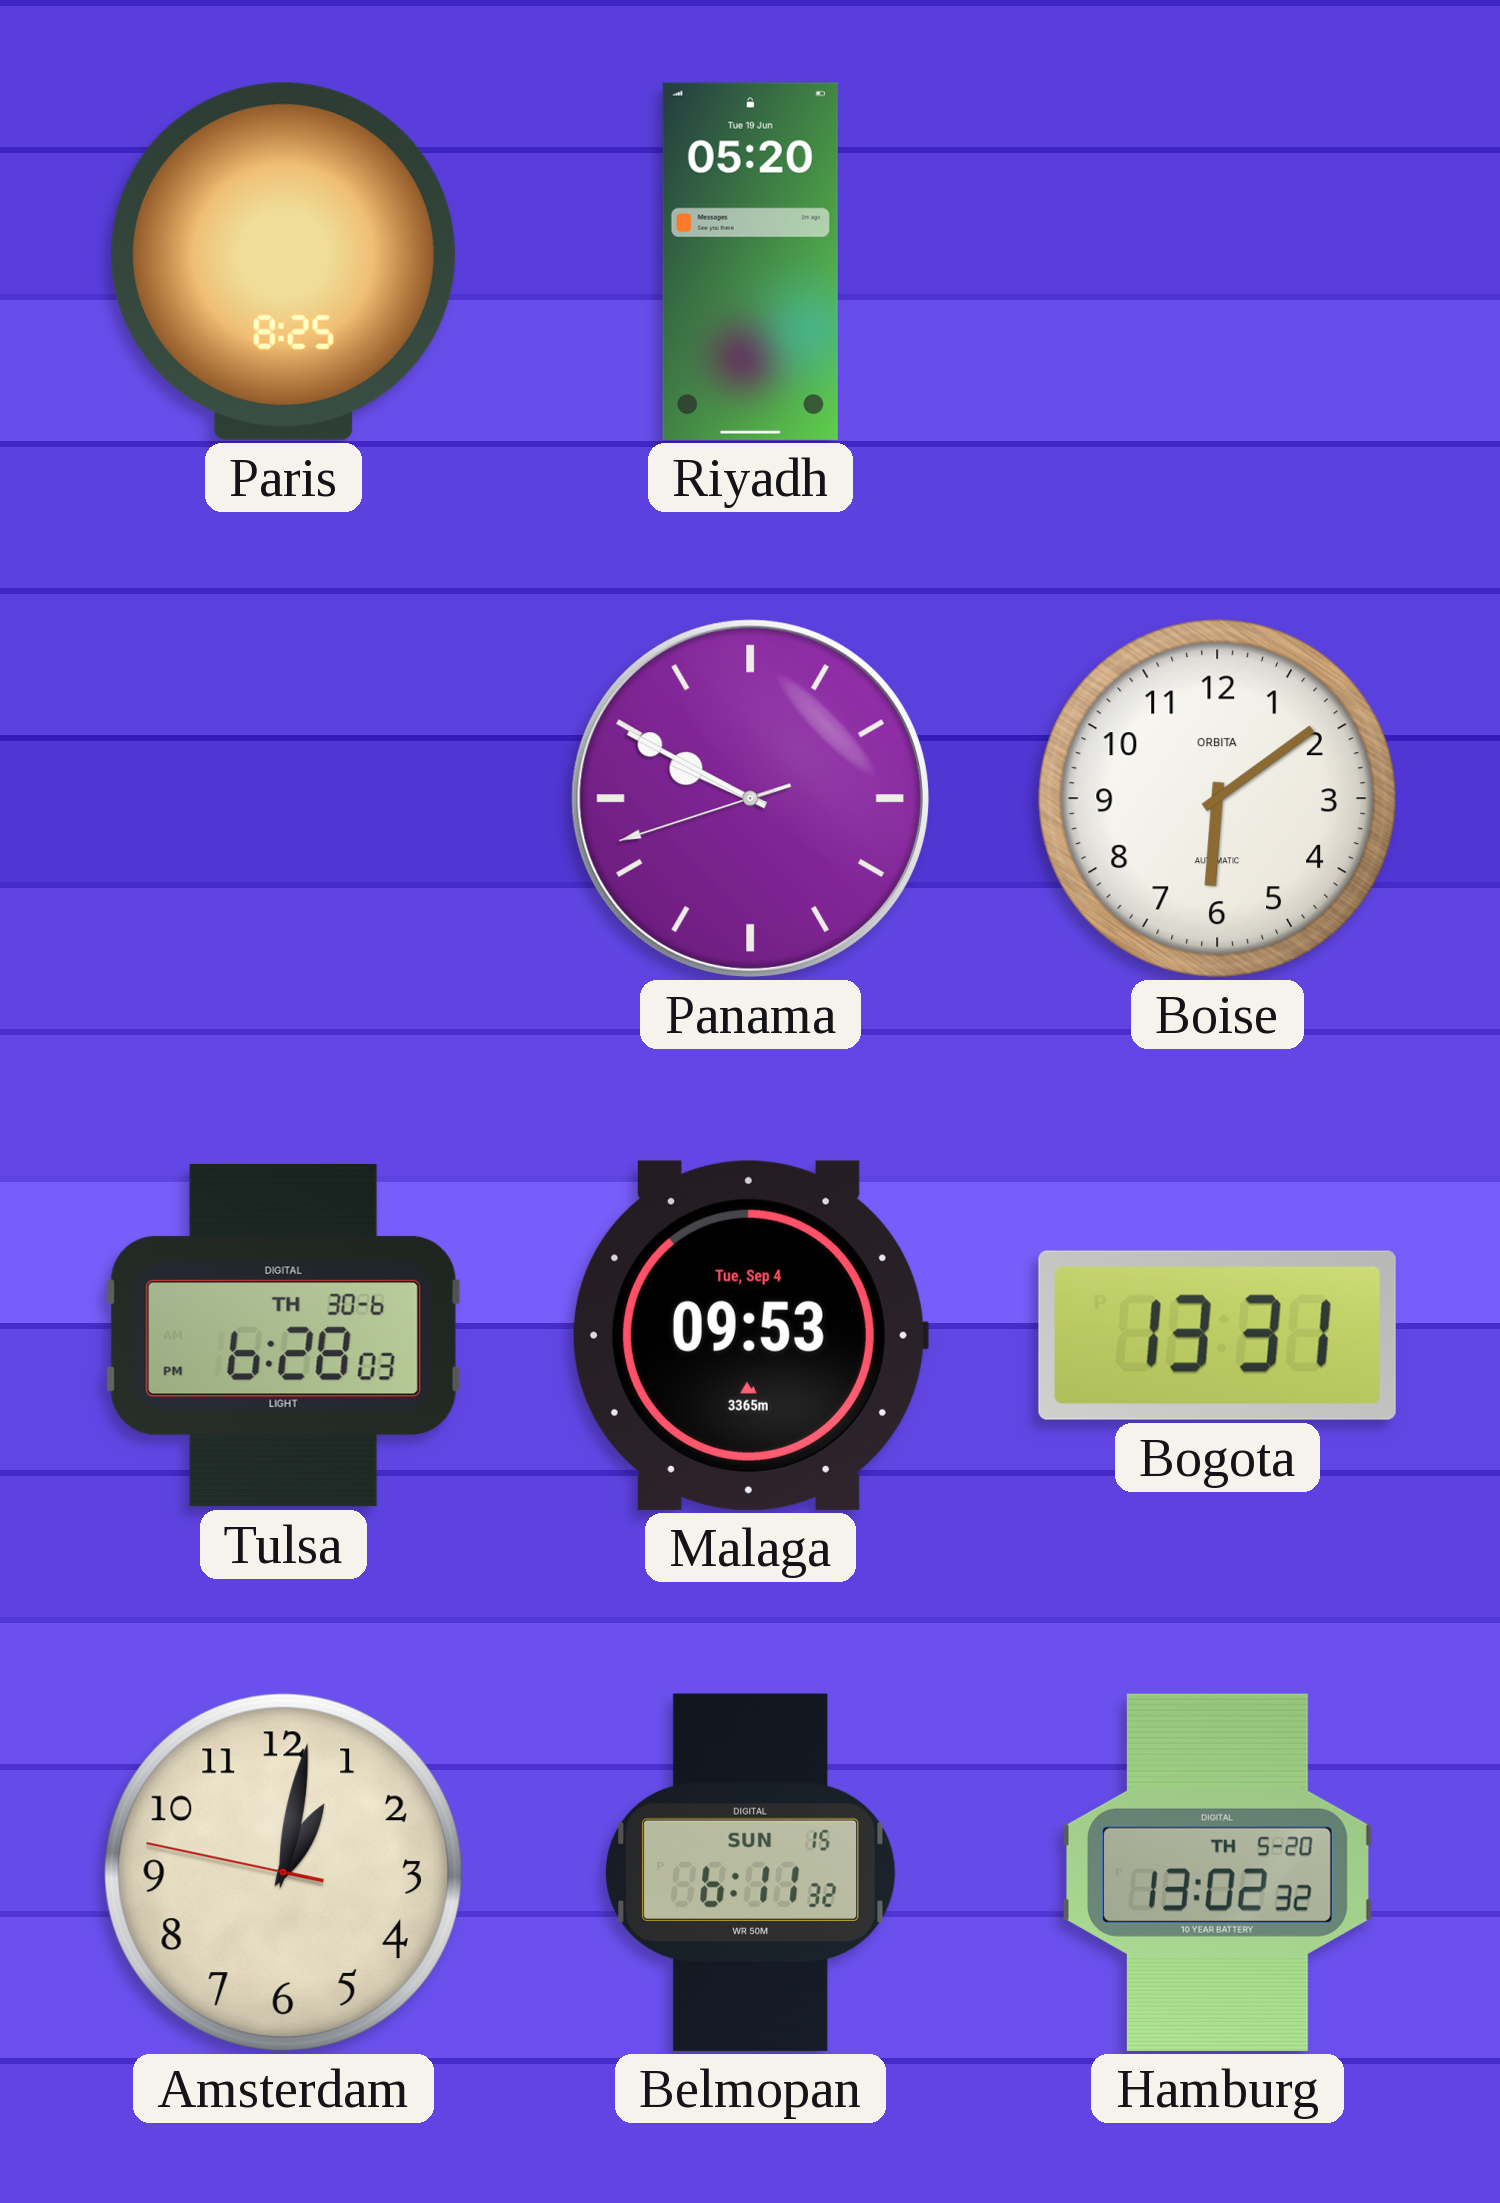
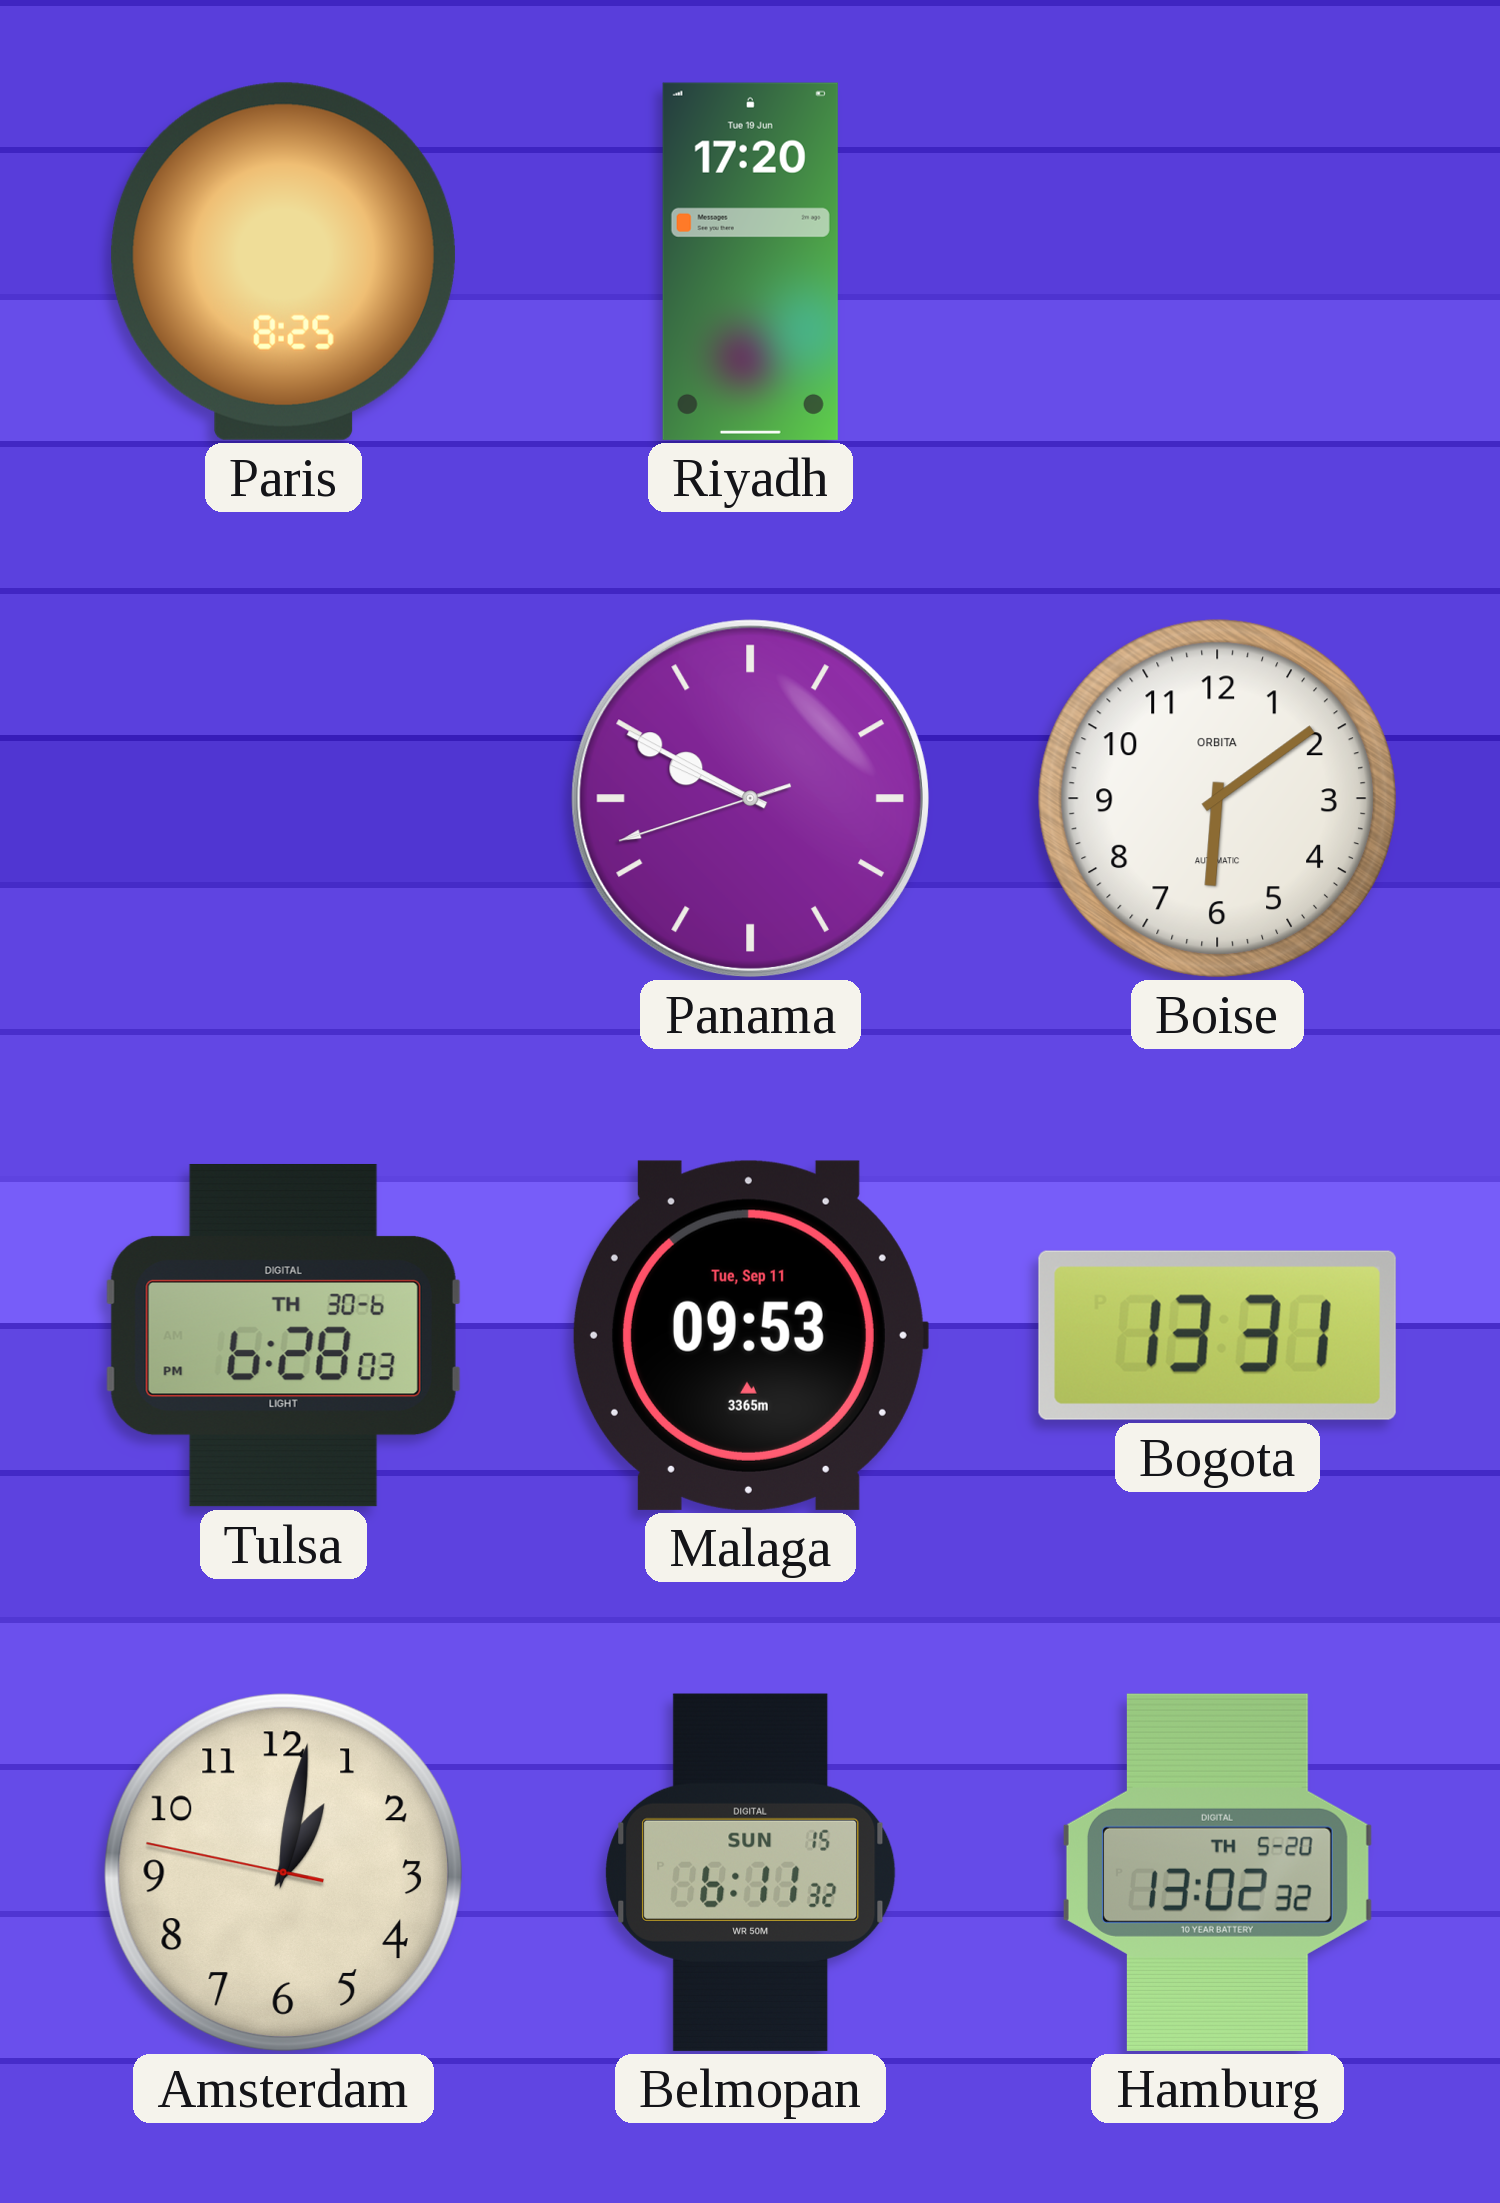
Riyadh: 05:20 -> 17:20
Malaga date: Tue, Sep 4 -> Tue, Sep 11
